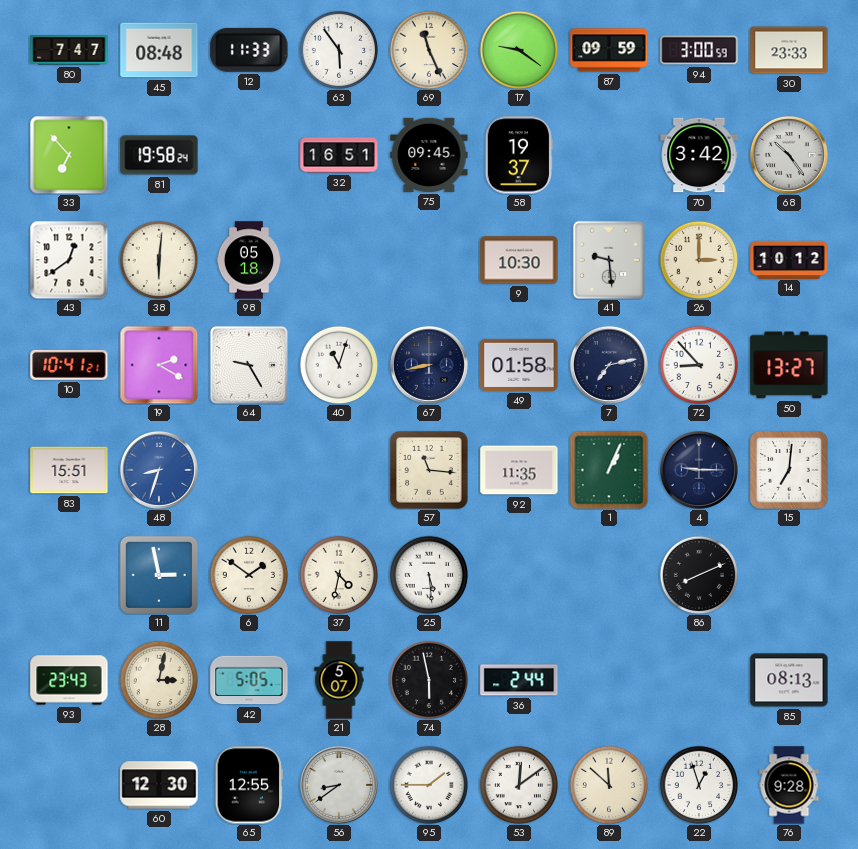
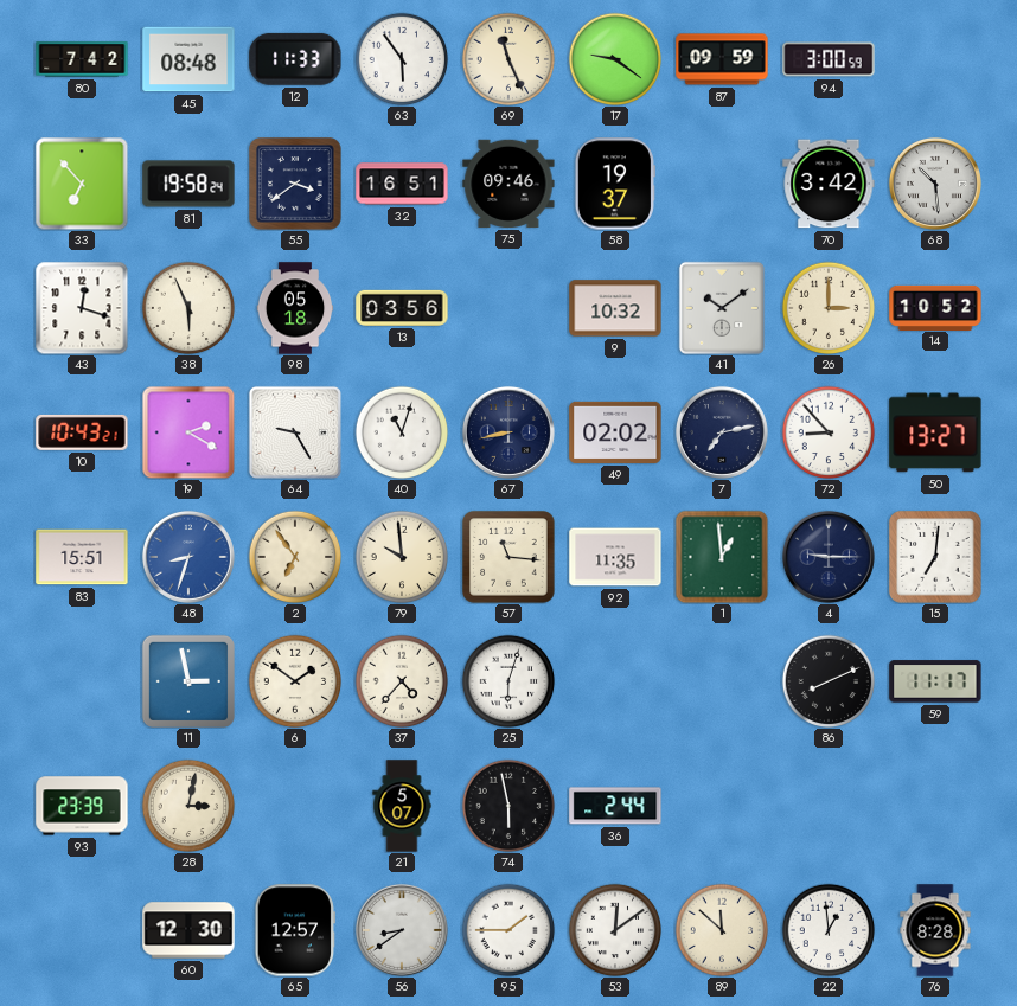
80: 7:47 -> 7:42
30: 23:33 -> none
55: none -> 3:39
75: 09:45 -> 09:46
68: 10:24 -> 10:29
43: 12:39 -> 12:18
38: 6:01 -> 5:56
13: none -> 03:56
9: 10:30 -> 10:32
41: 9:29 -> 10:09
14: 10:12 -> 10:52
10: 10:41 -> 10:43
49: 01:58 -> 02:02
2: none -> 6:54
79: none -> 9:59
1: 1:04 -> 12:59
37: 4:32 -> 4:37
25: 5:29 -> 6:03
59: none -> 11:17
93: 23:43 -> 23:39
42: 5:05 -> none
85: 08:13 -> none
65: 12:55 -> 12:57
22: 12:57 -> 12:59
76: 9:28 -> 8:28
